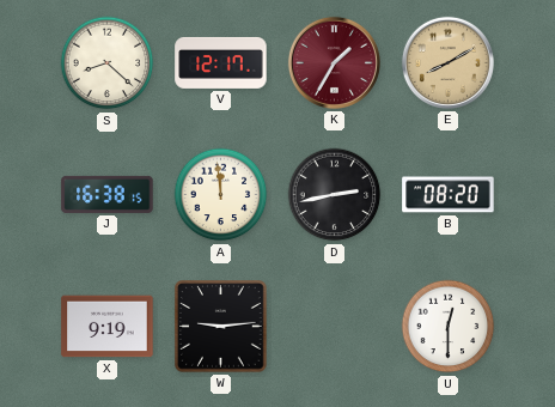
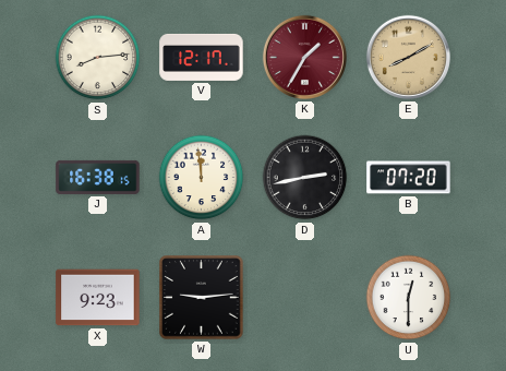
S: 8:22 -> 8:14
B: 08:20 -> 07:20
X: 9:19 -> 9:23
